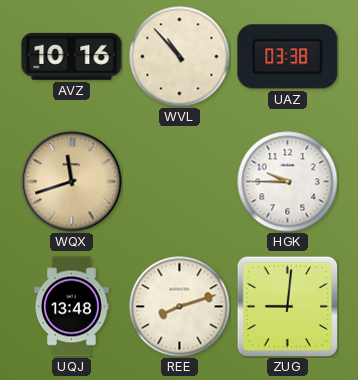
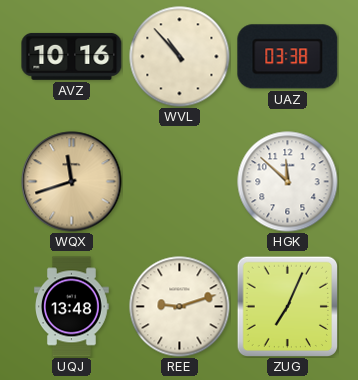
HGK: 9:45 -> 11:52
REE: 8:12 -> 9:12
ZUG: 9:01 -> 7:04
